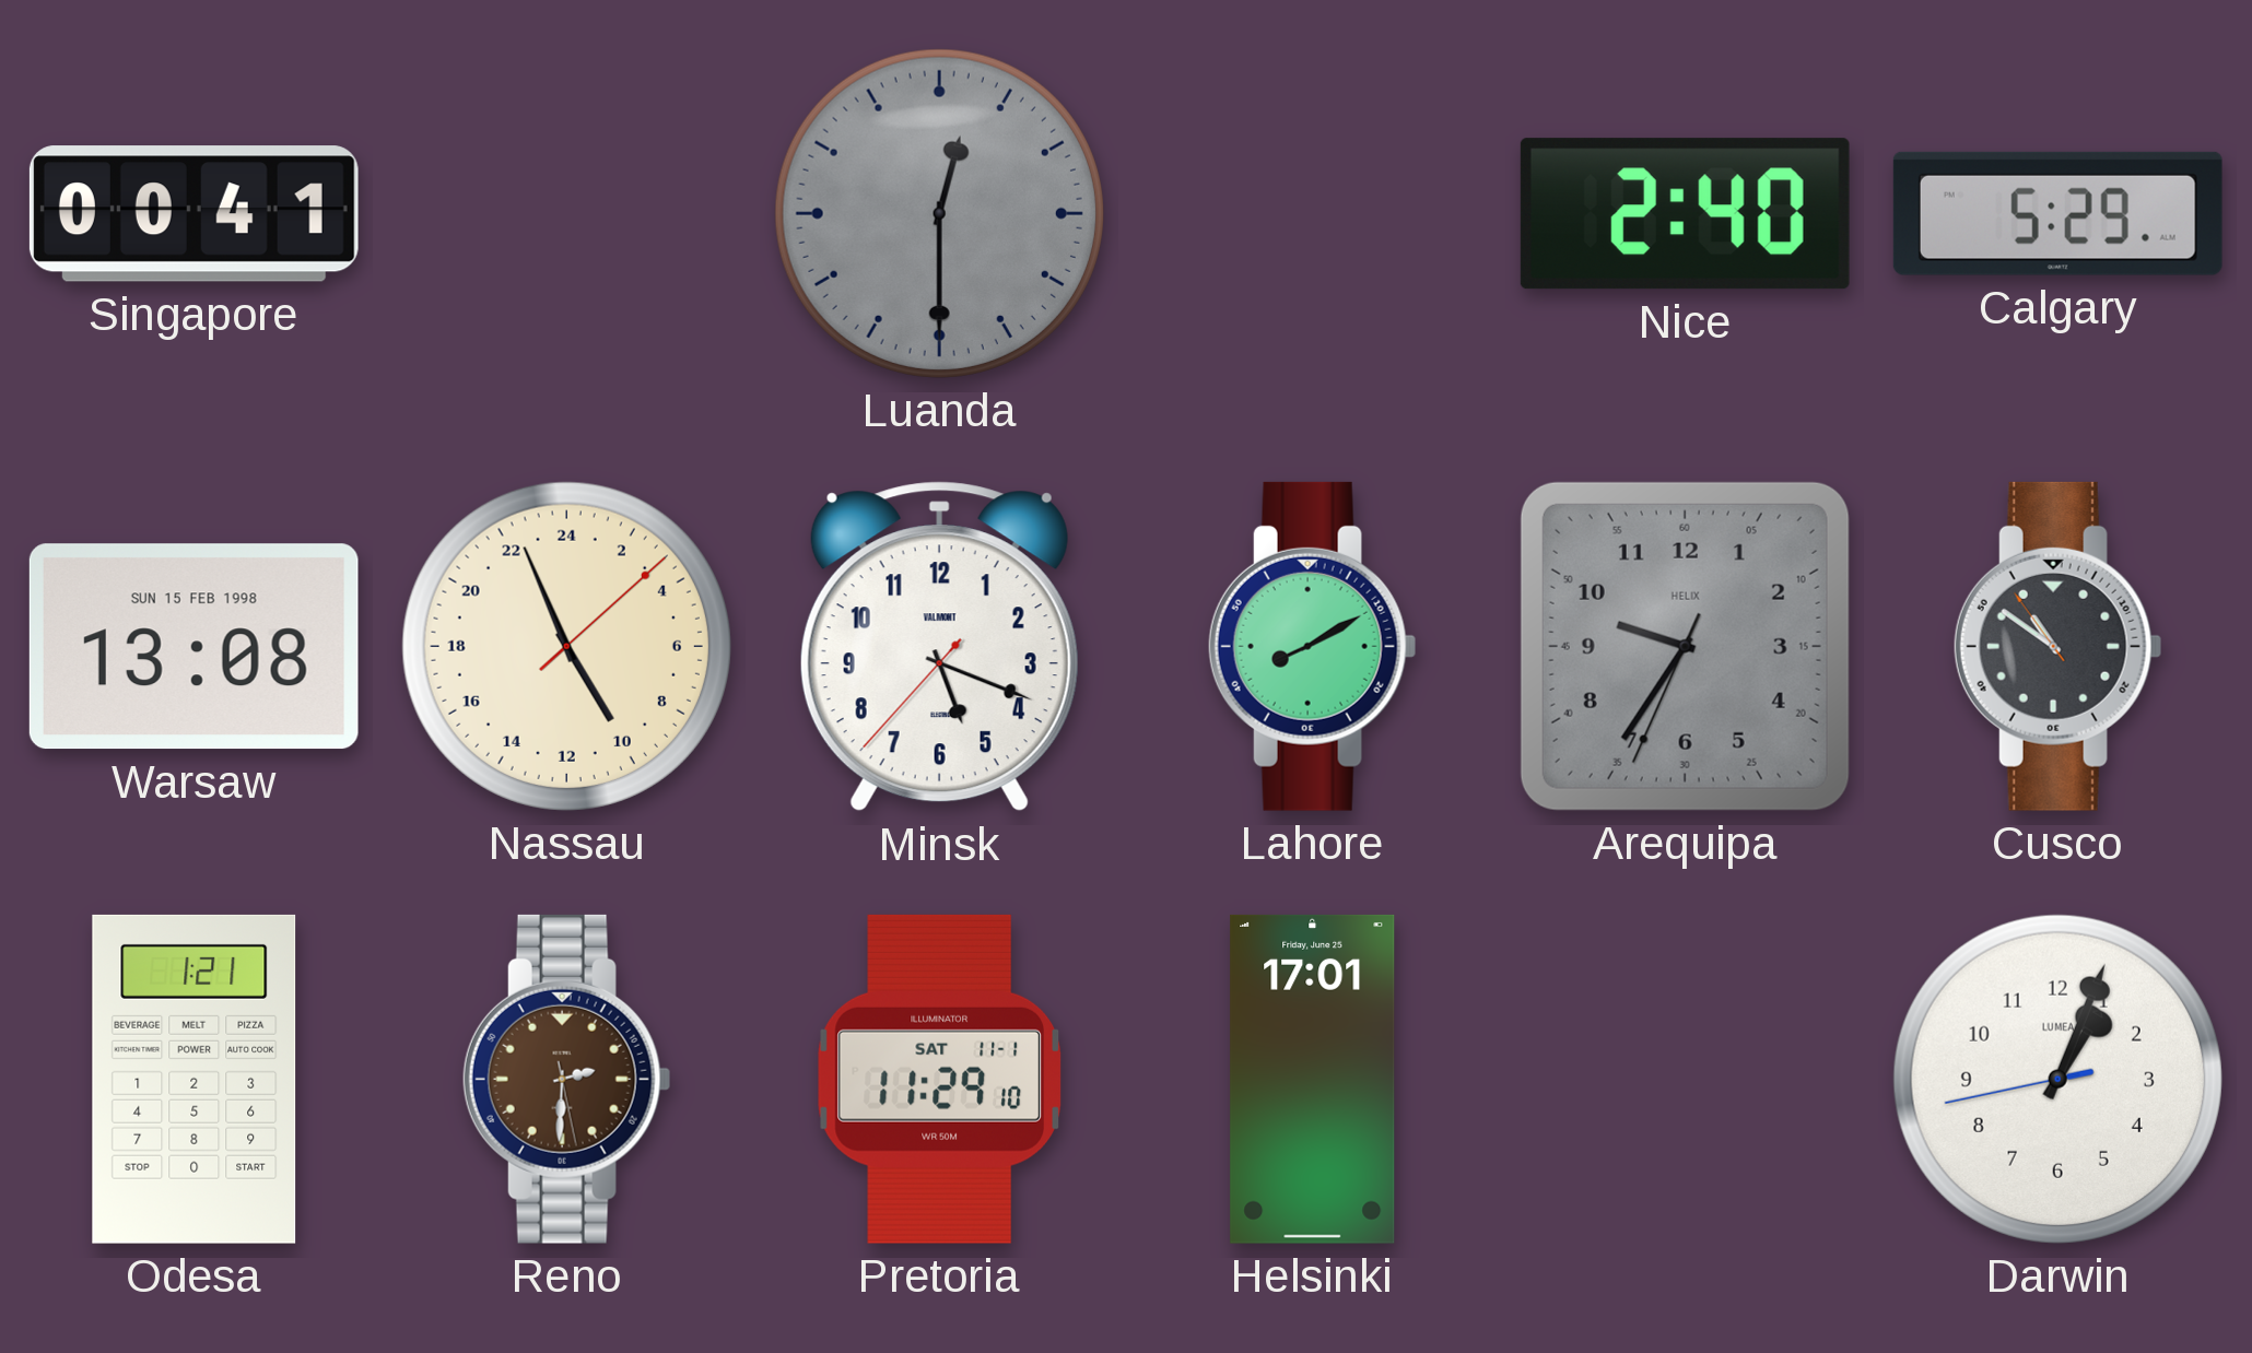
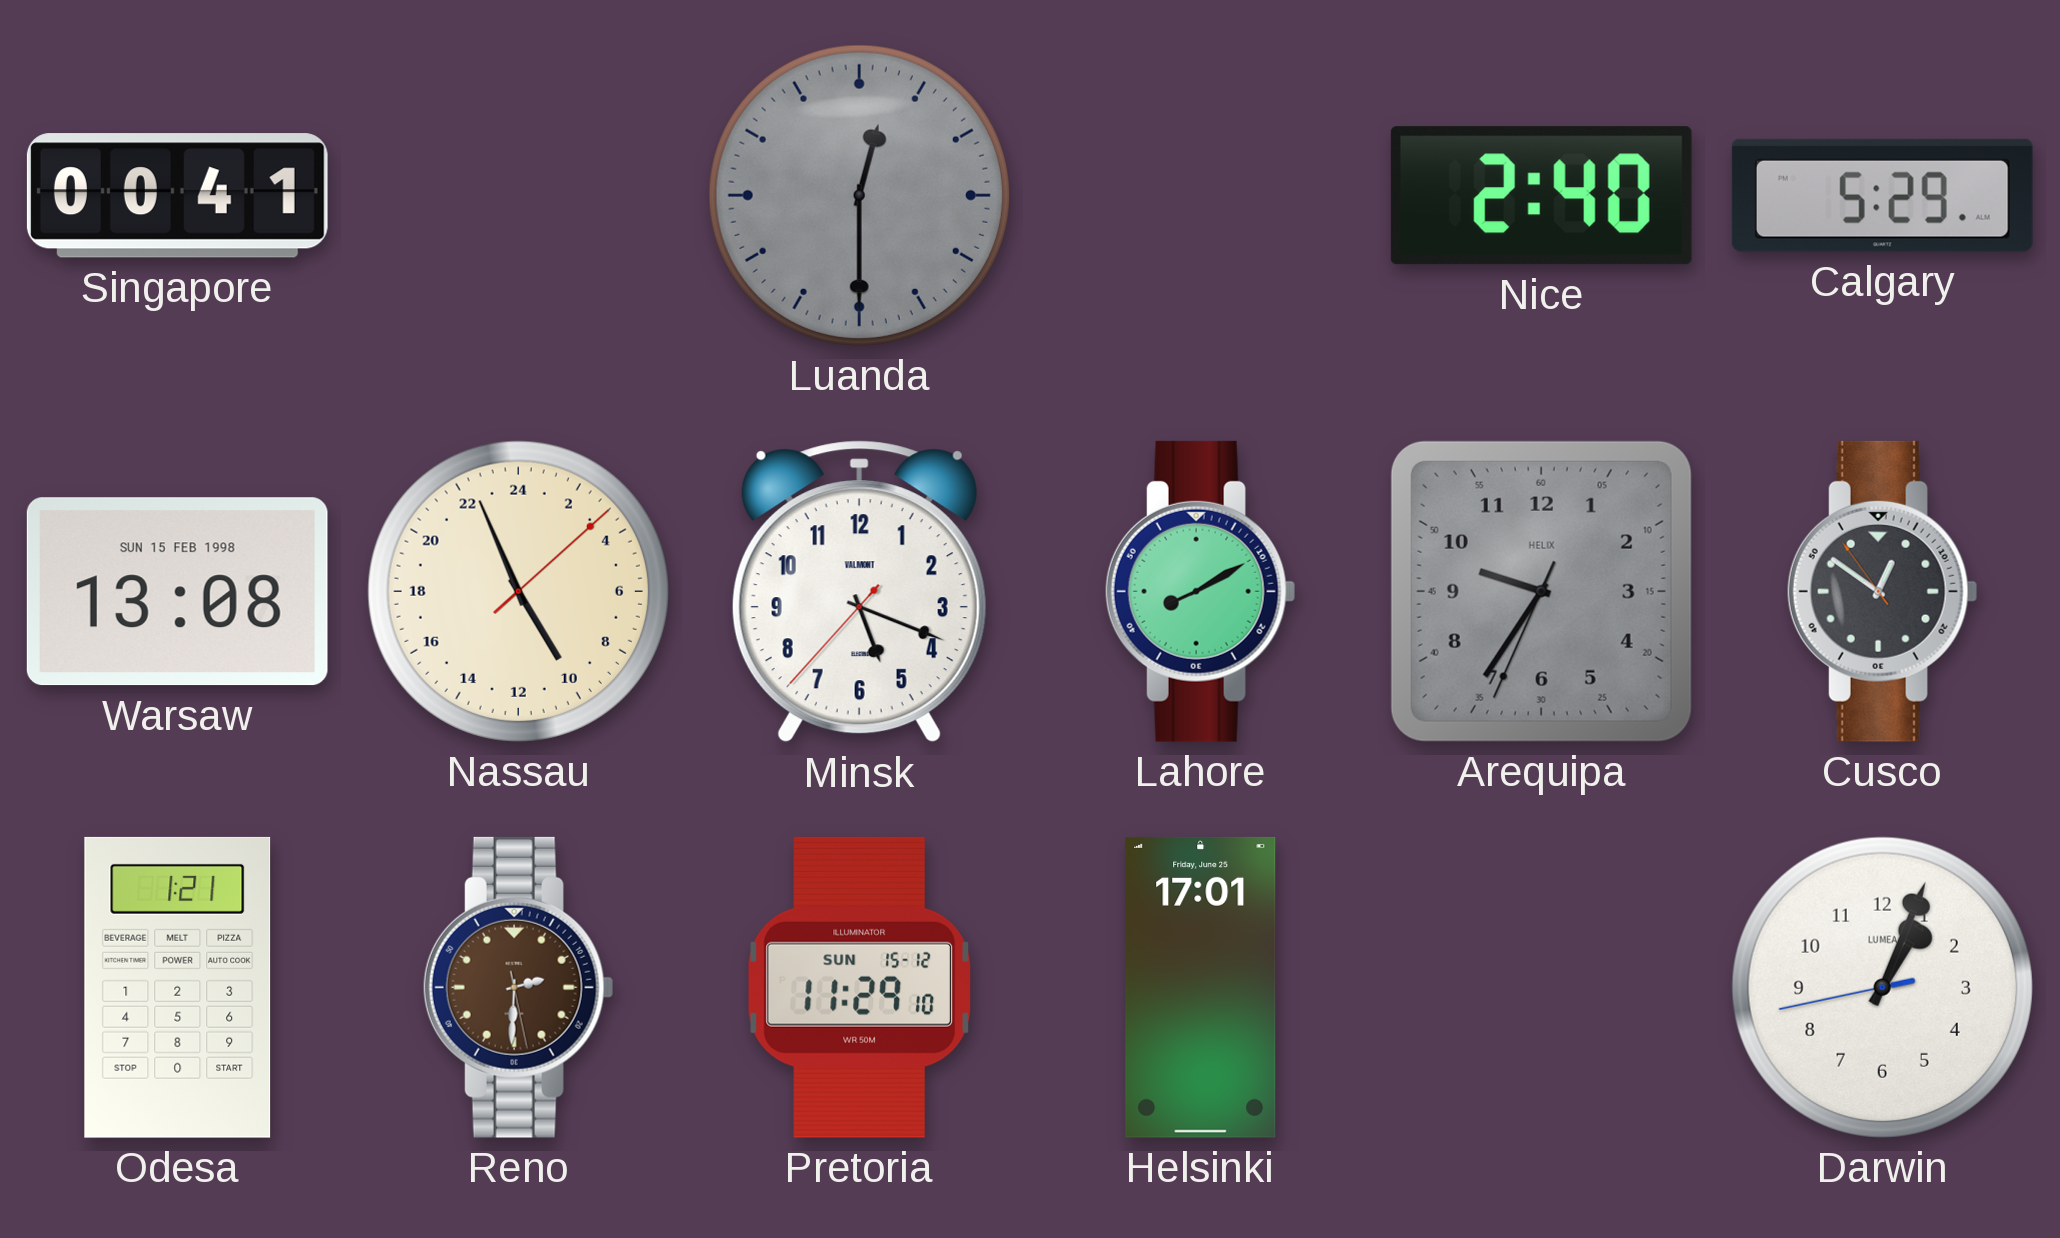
Cusco: 10:50 -> 12:50
Pretoria date: SAT 11-1 -> SUN 15-12
